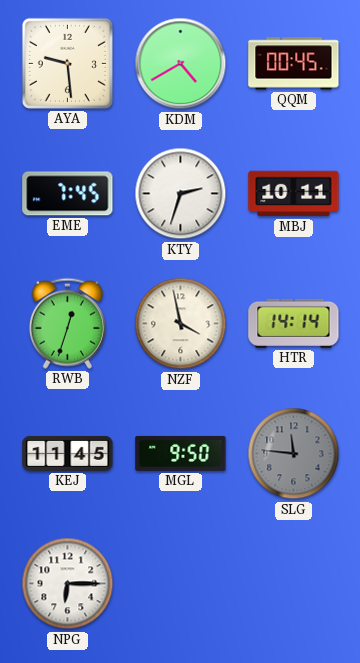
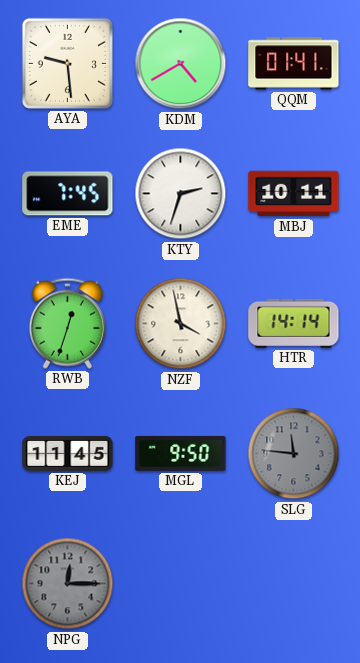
QQM: 00:45 -> 01:41
NPG: 6:15 -> 12:15
NPG dial: white -> grey
